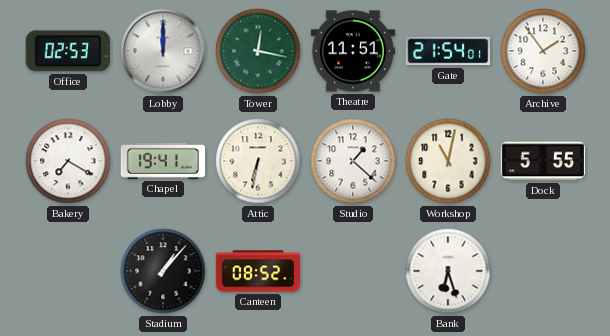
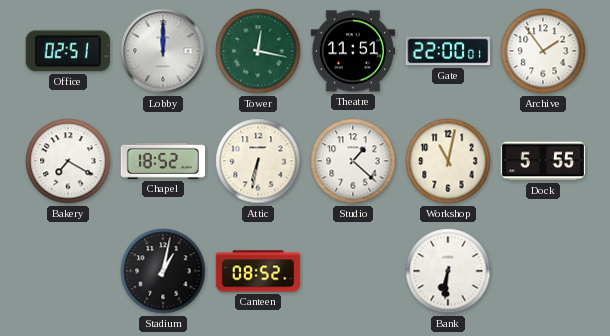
Office: 02:53 -> 02:51
Gate: 21:54 -> 22:00
Chapel: 19:41 -> 18:52
Stadium: 1:07 -> 1:02
Bank: 6:27 -> 6:31
